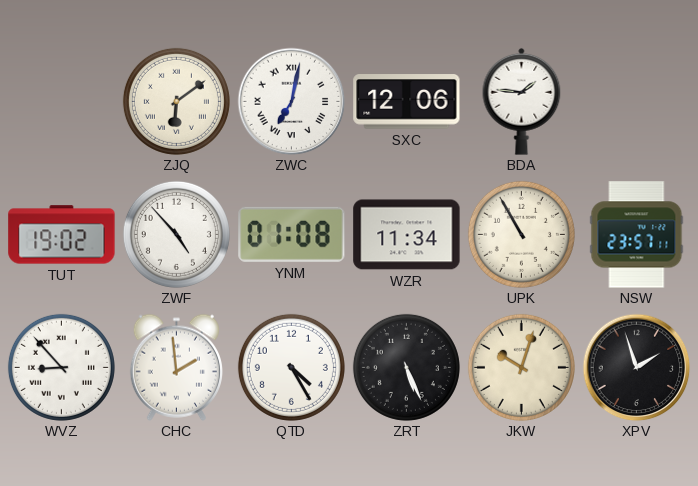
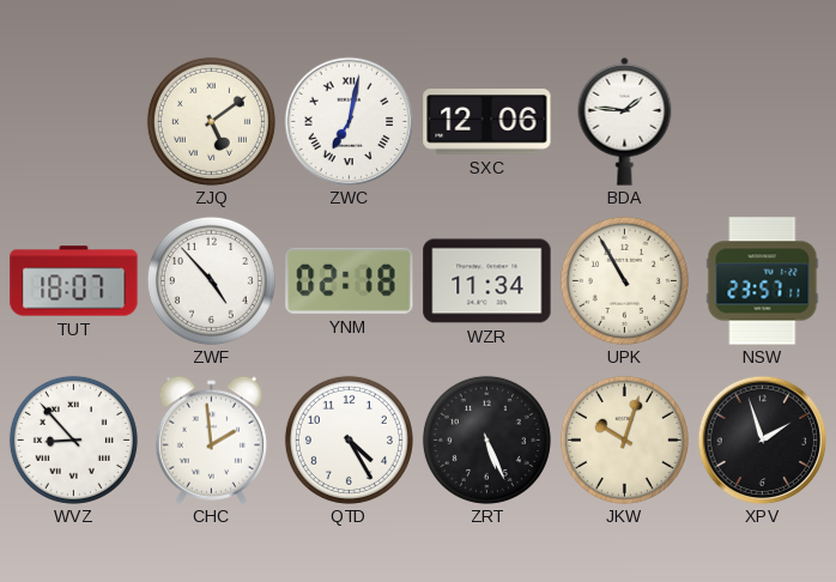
ZJQ: 6:09 -> 5:09
TUT: 19:02 -> 18:07
YNM: 01:08 -> 02:18
